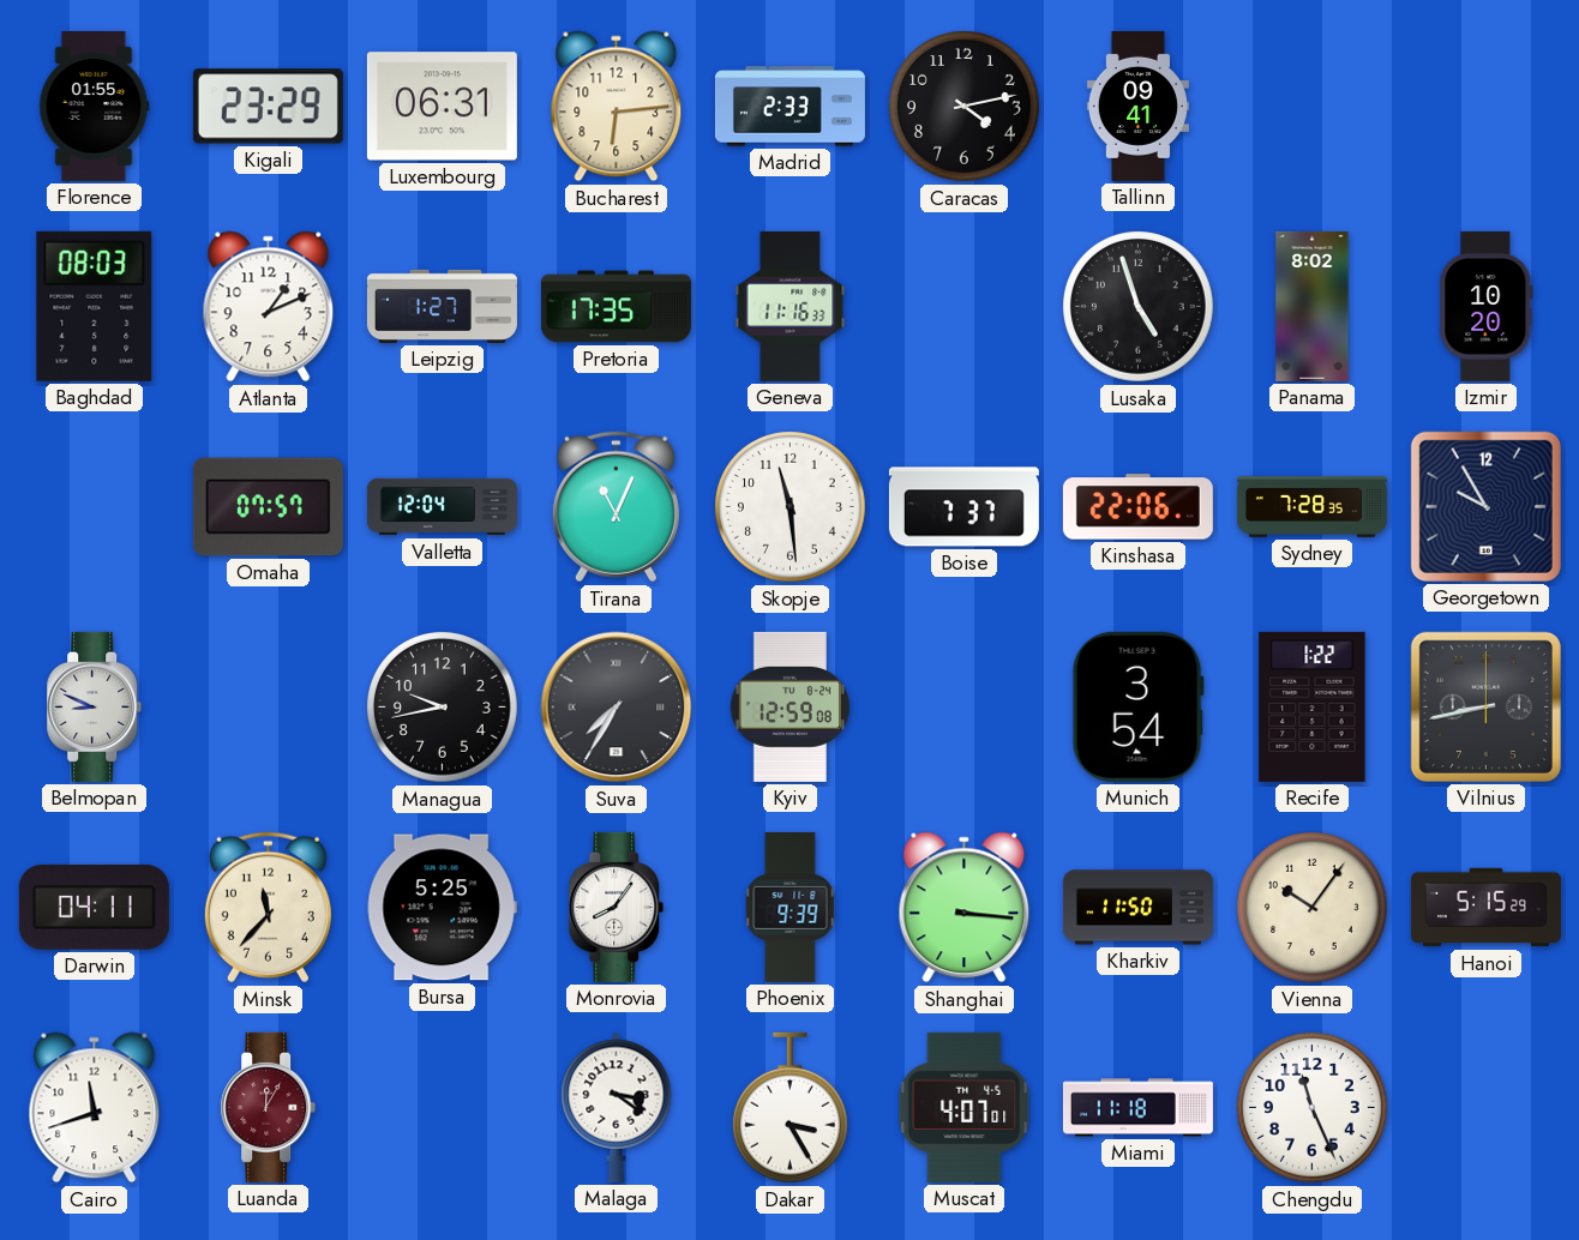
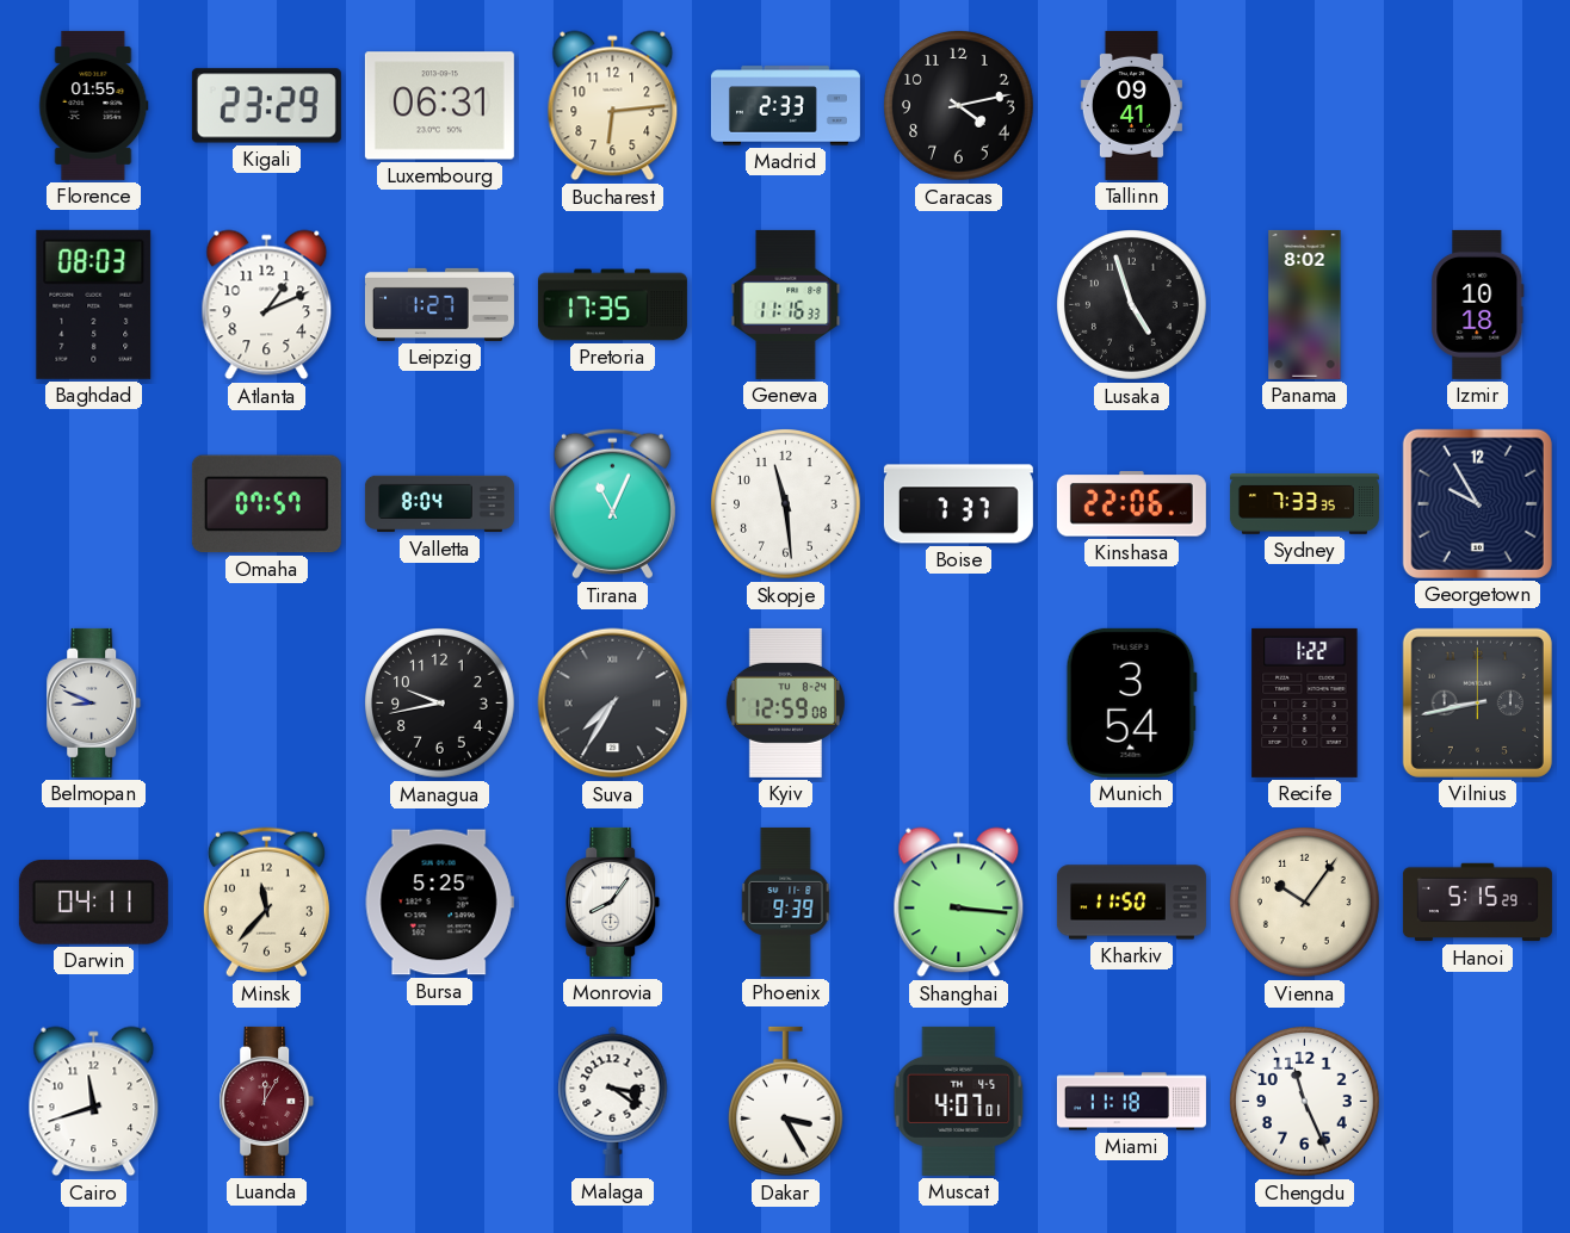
Izmir: 10:20 -> 10:18
Valletta: 12:04 -> 8:04
Sydney: 7:28 -> 7:33
